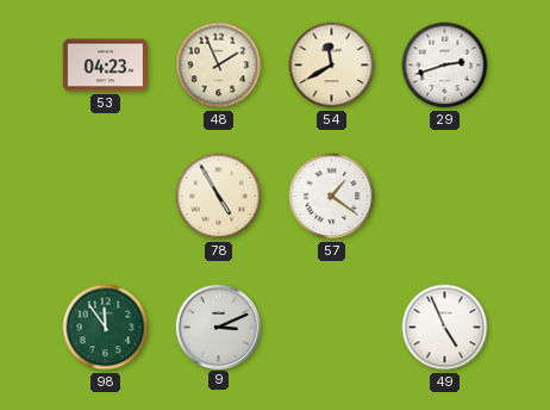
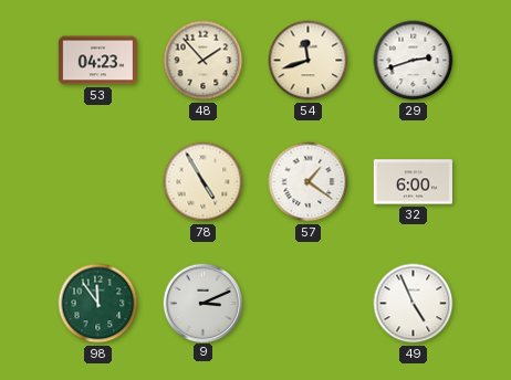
48: 1:56 -> 1:53
54: 11:40 -> 11:42
32: none -> 6:00
